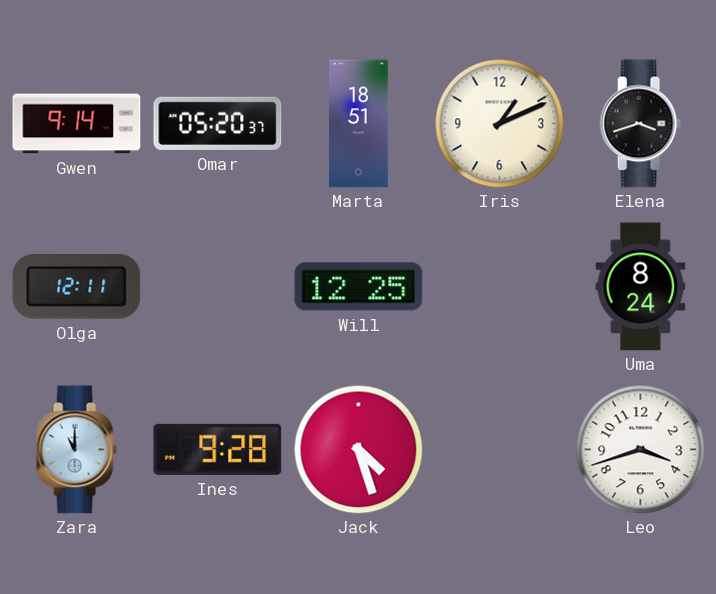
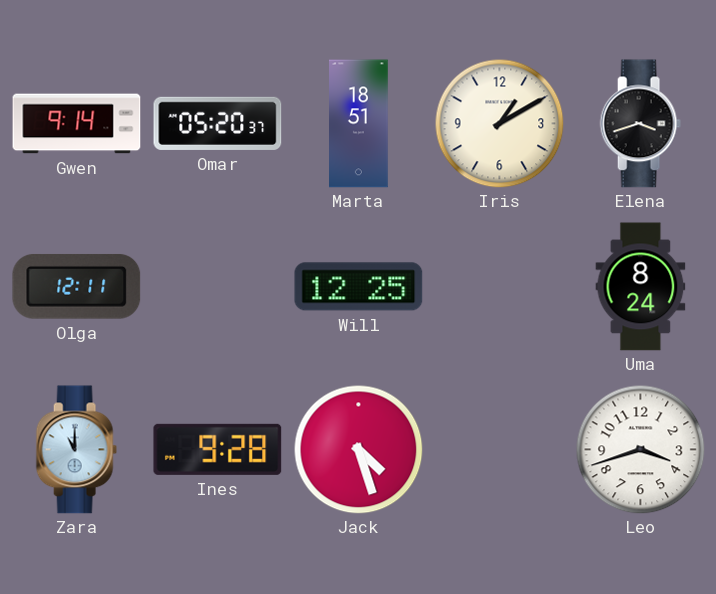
Iris: 1:11 -> 1:10
